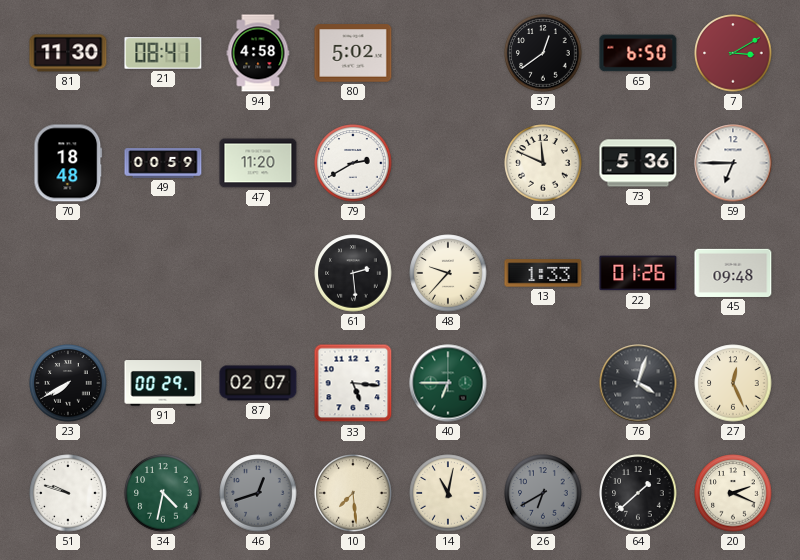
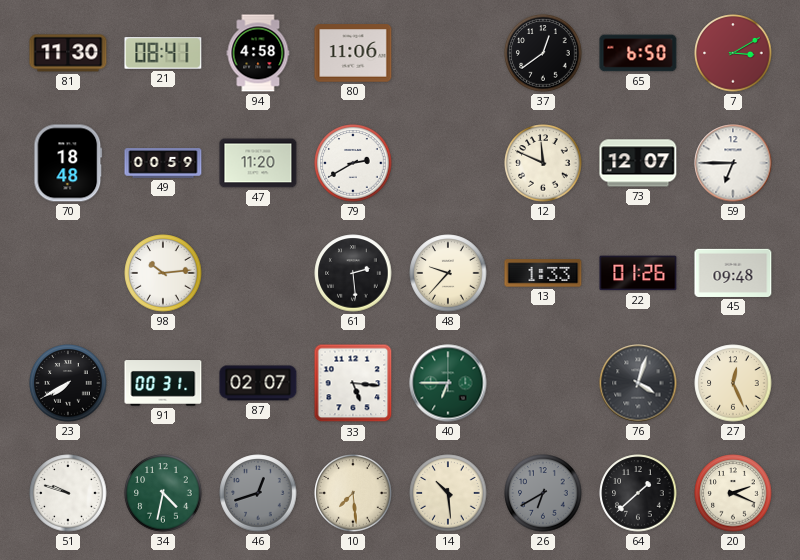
80: 5:02 -> 11:06
73: 5:36 -> 12:07
98: none -> 10:14
91: 00:29 -> 00:31
14: 11:02 -> 10:29
